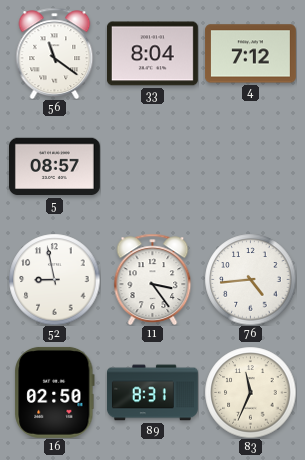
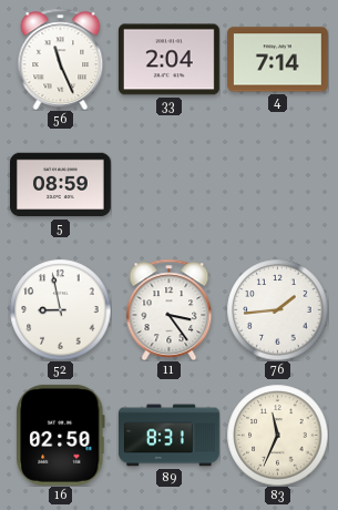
56: 11:21 -> 11:26
33: 8:04 -> 2:04
4: 7:12 -> 7:14
5: 08:57 -> 08:59
76: 4:44 -> 1:44
